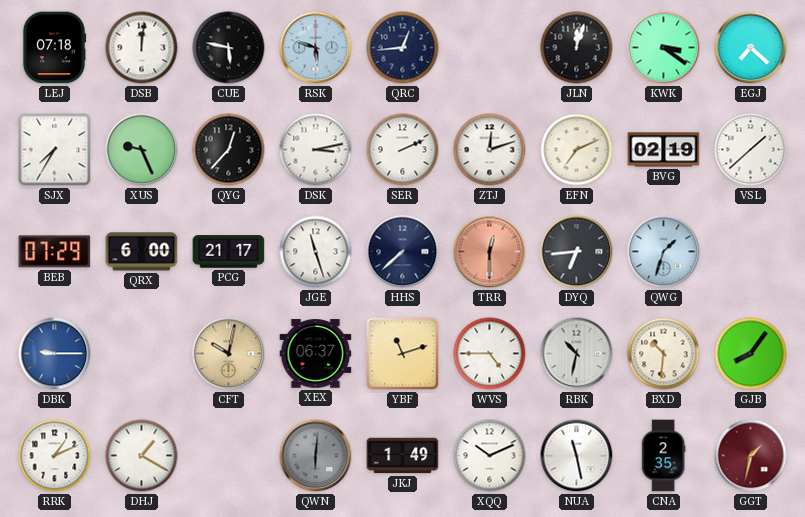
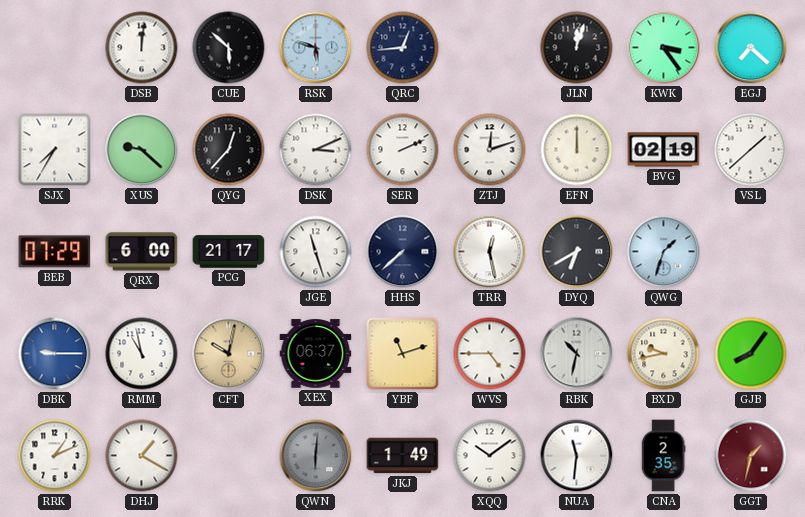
LEJ: 07:18 -> none
CUE: 5:47 -> 5:52
KWK: 3:21 -> 3:24
XUS: 9:26 -> 9:22
DSK: 3:13 -> 3:11
EFN: 7:11 -> 12:00
TRR: 12:30 -> 12:28
TRR dial: salmon -> white
DYQ: 6:44 -> 6:40
RMM: none -> 10:58
BXD: 10:31 -> 9:43
XQQ: 10:11 -> 10:09
NUA: 11:28 -> 11:31
